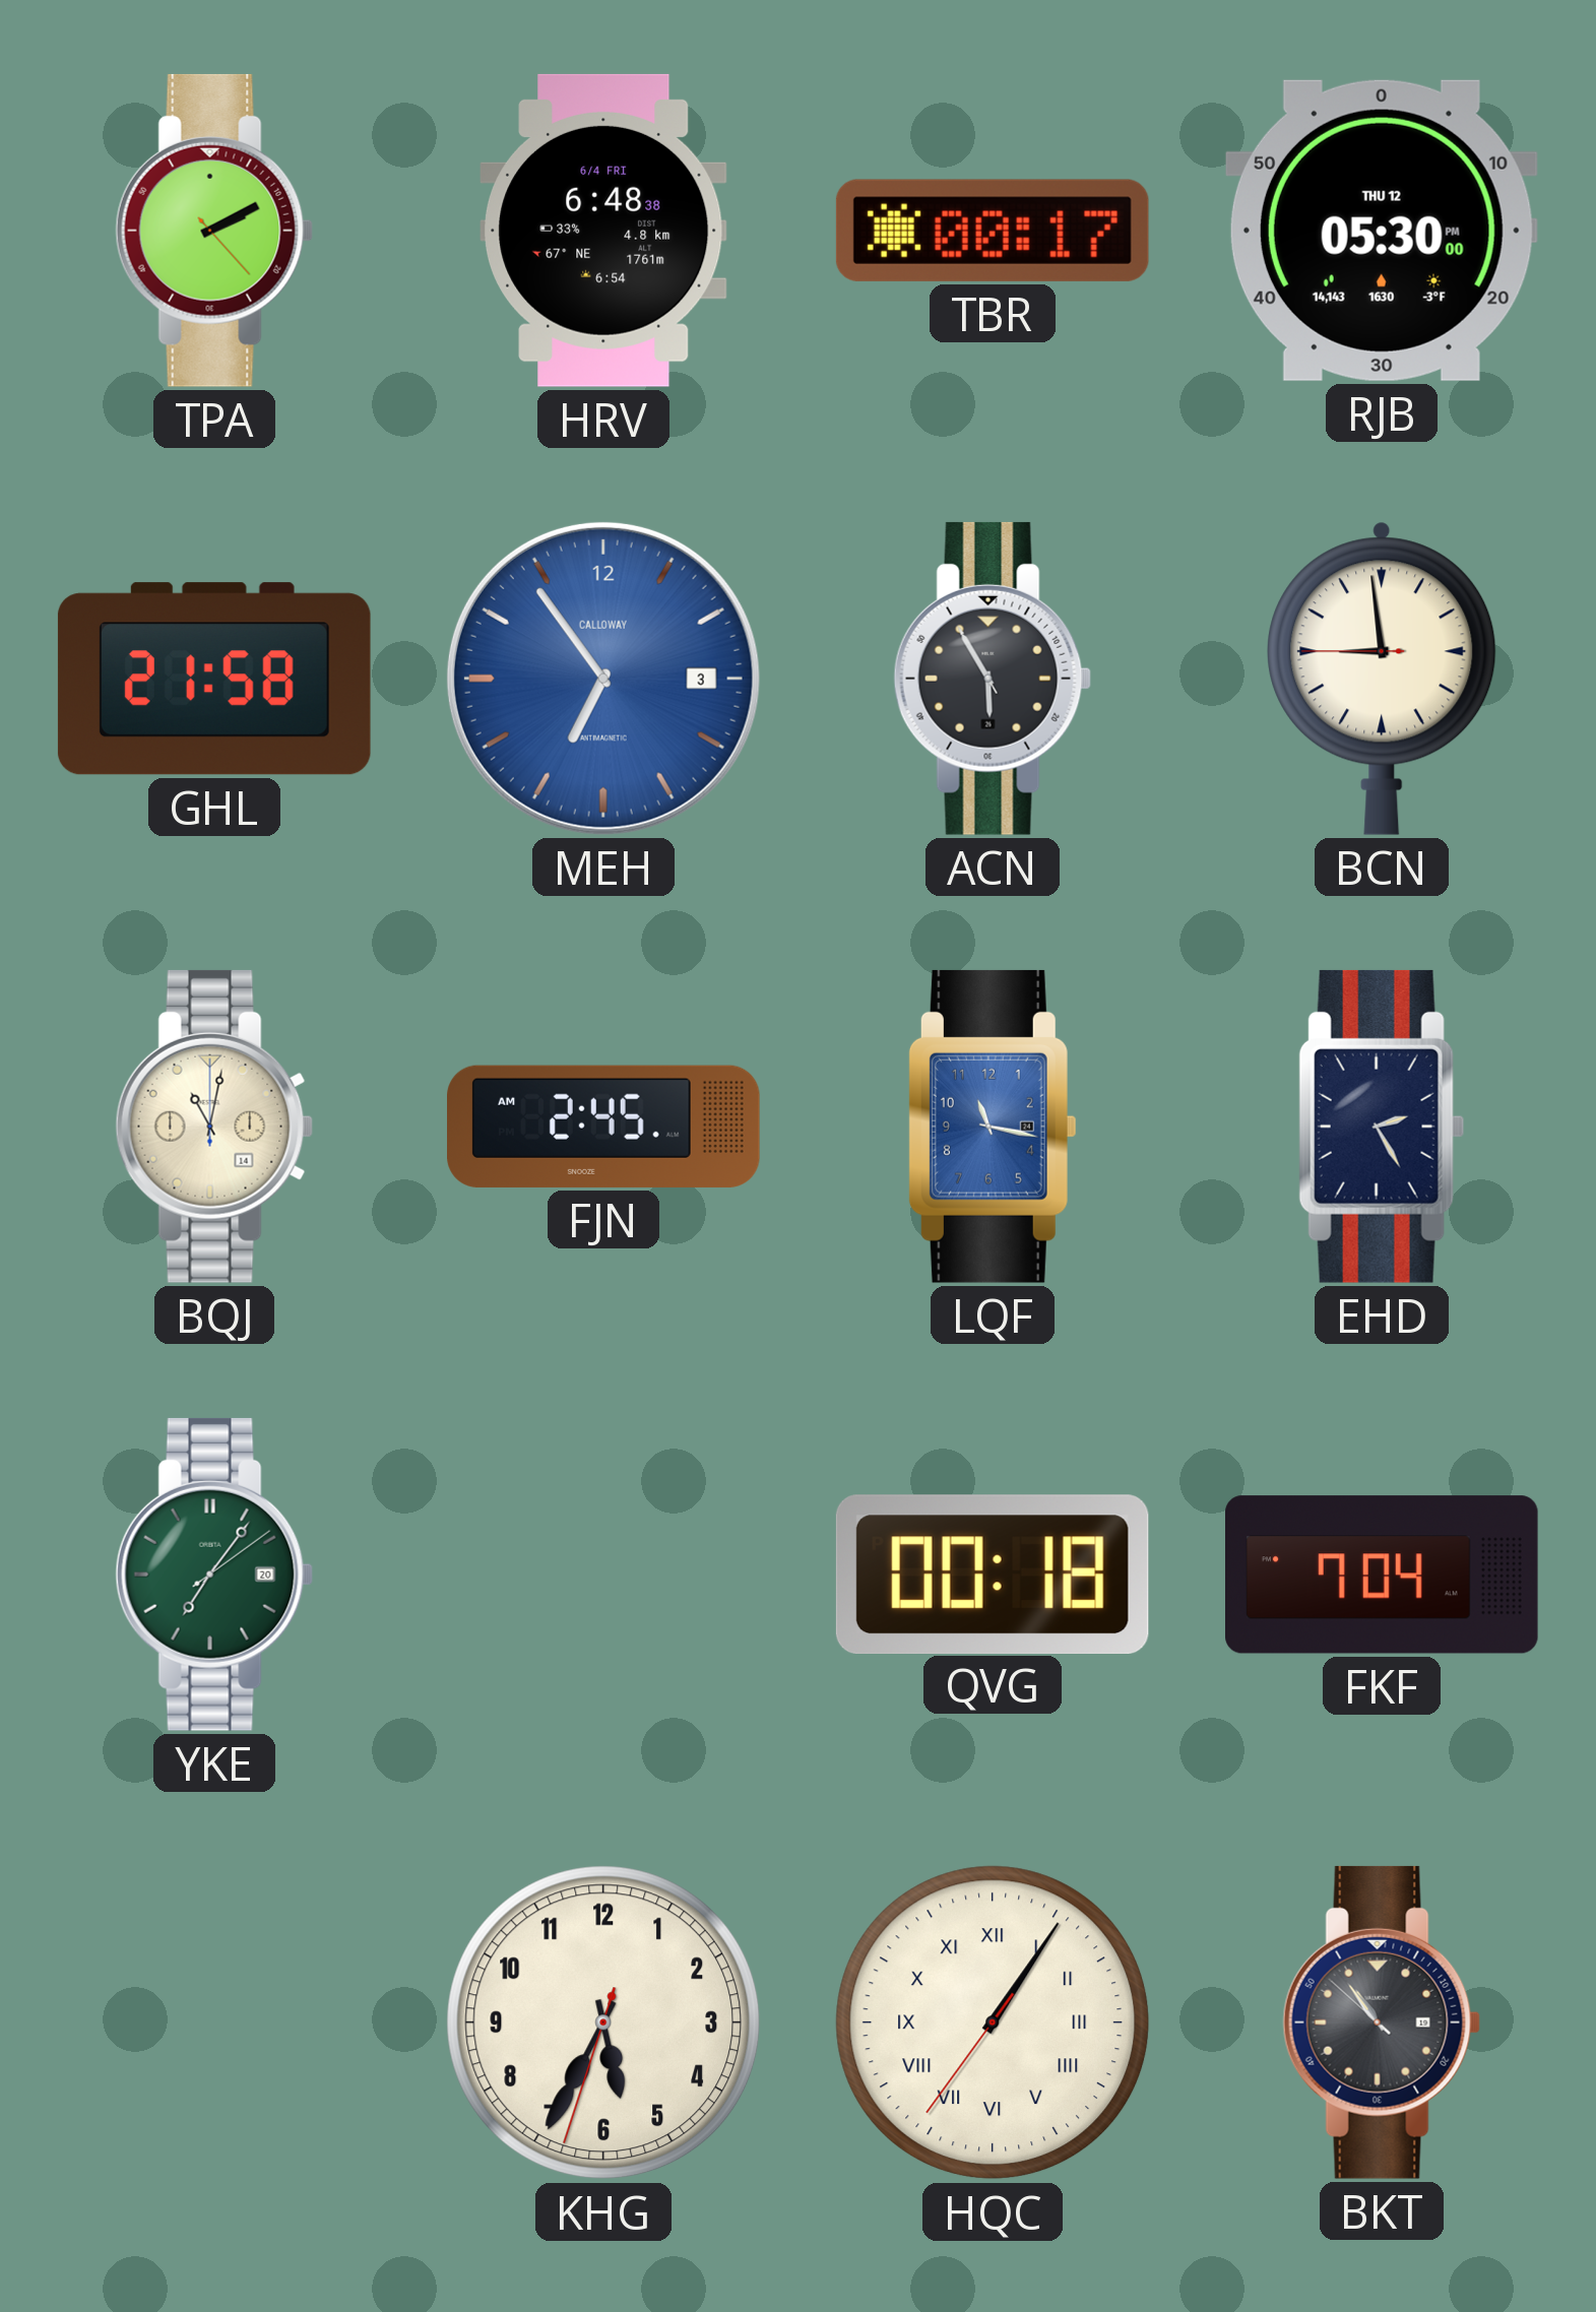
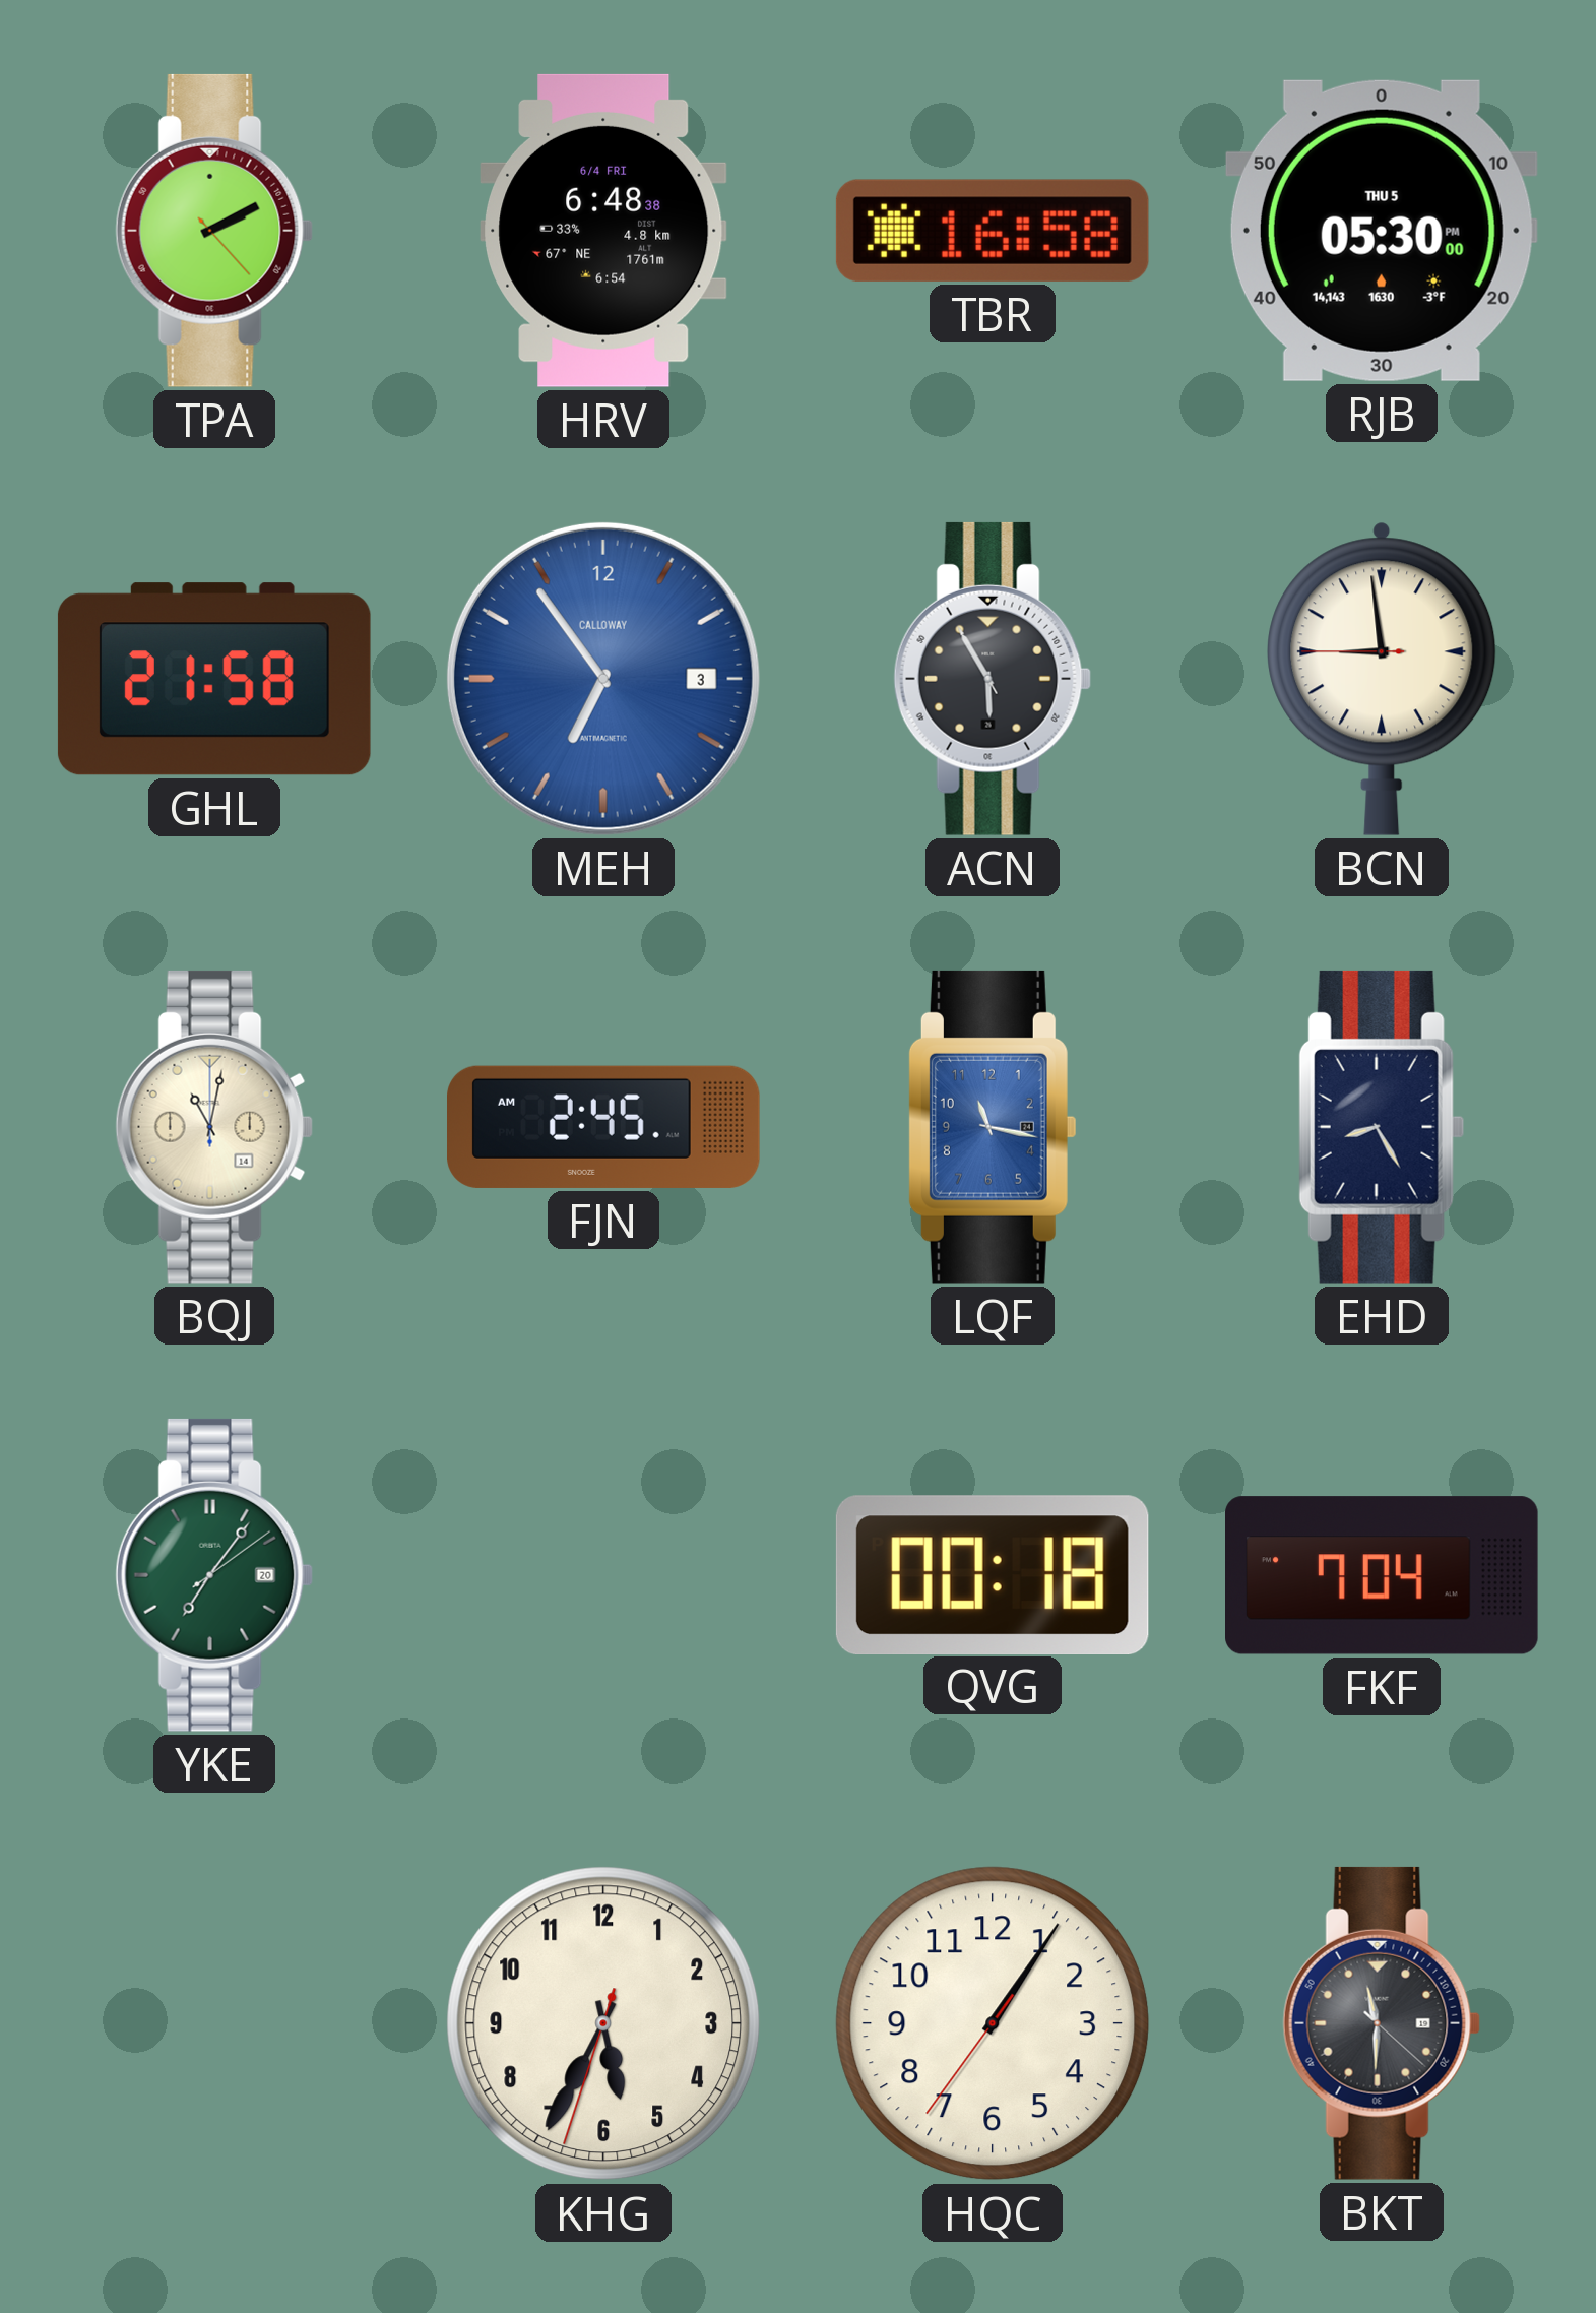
TBR: 00:17 -> 16:58
RJB date: THU 12 -> THU 5
EHD: 2:25 -> 8:25
HQC numerals: Roman -> Arabic
BKT: 10:53 -> 11:30
